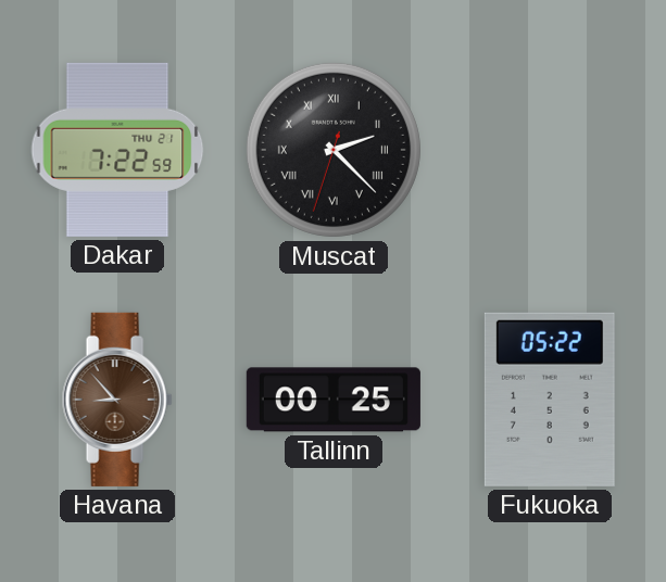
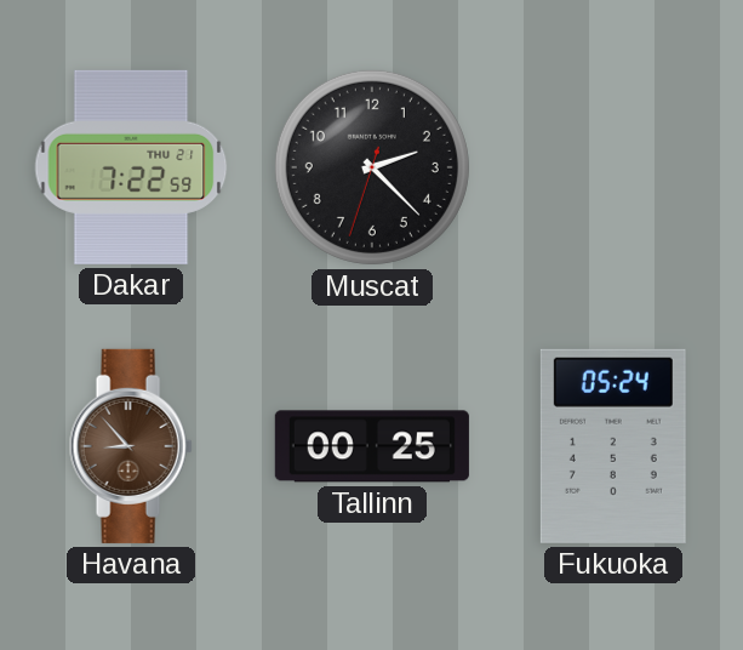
Muscat numerals: Roman -> Arabic
Fukuoka: 05:22 -> 05:24
